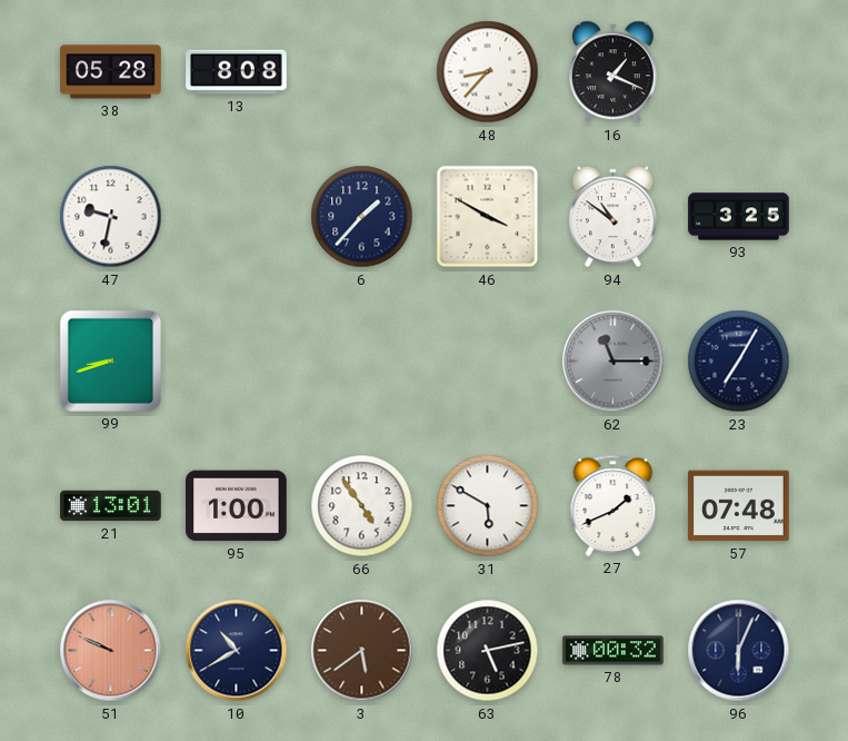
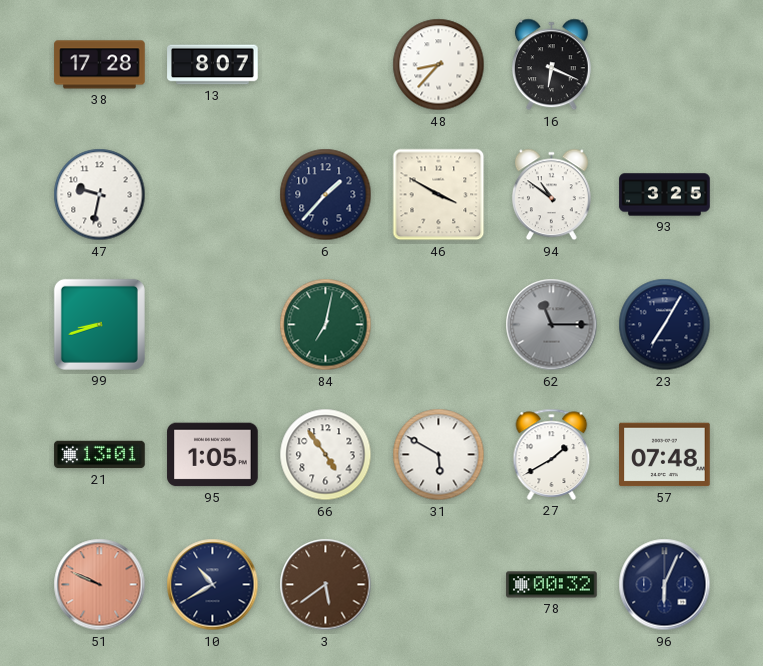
38: 05:28 -> 17:28
13: 8:08 -> 8:07
16: 1:19 -> 6:19
84: none -> 7:02
95: 1:00 -> 1:05
27: 1:41 -> 1:40
63: 5:13 -> none
